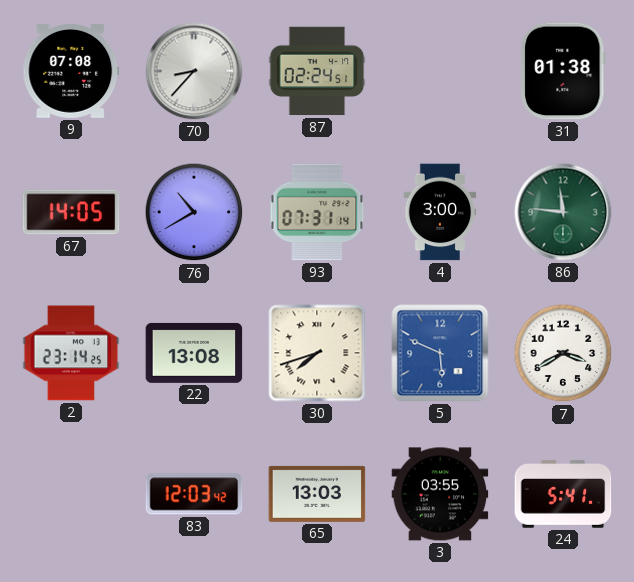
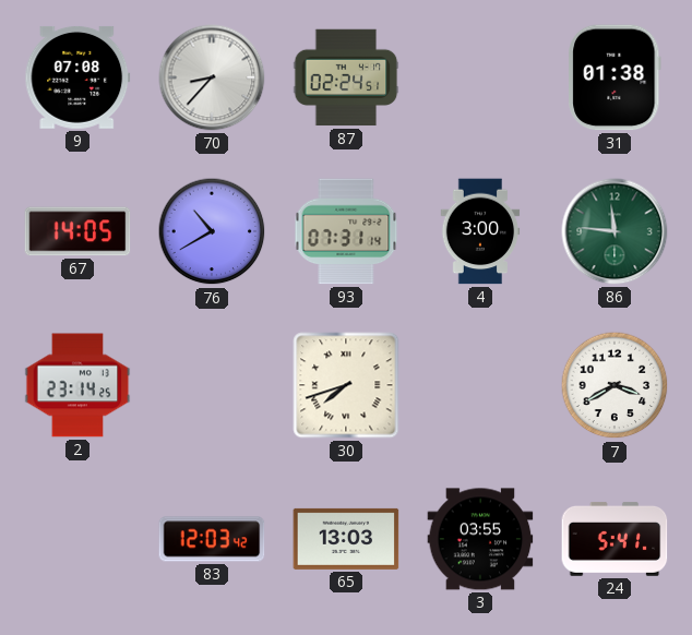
22: 13:08 -> none
5: 5:49 -> none
